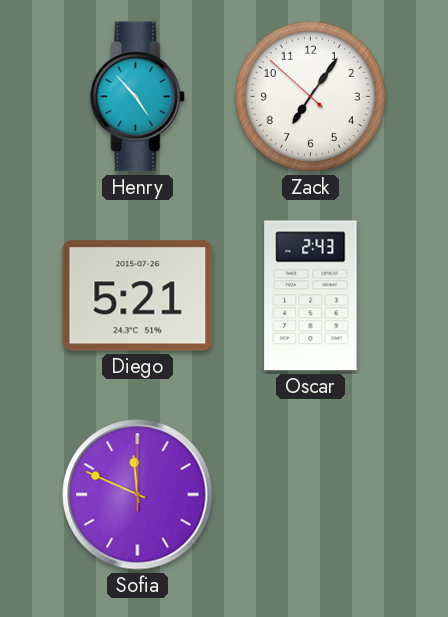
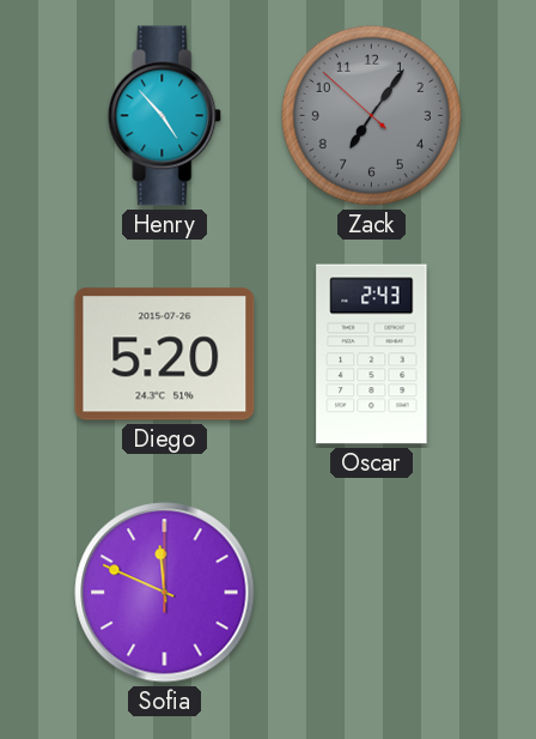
Zack dial: white -> grey
Diego: 5:21 -> 5:20
